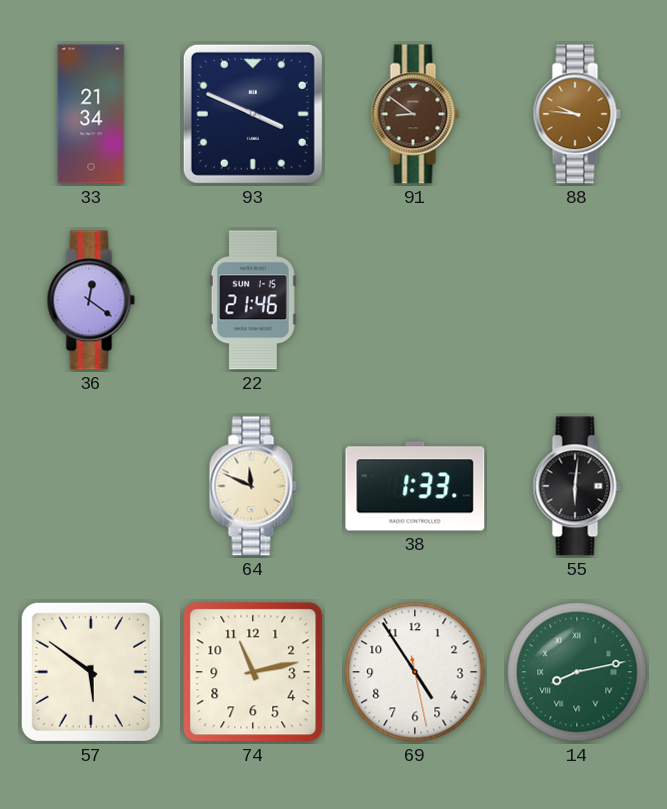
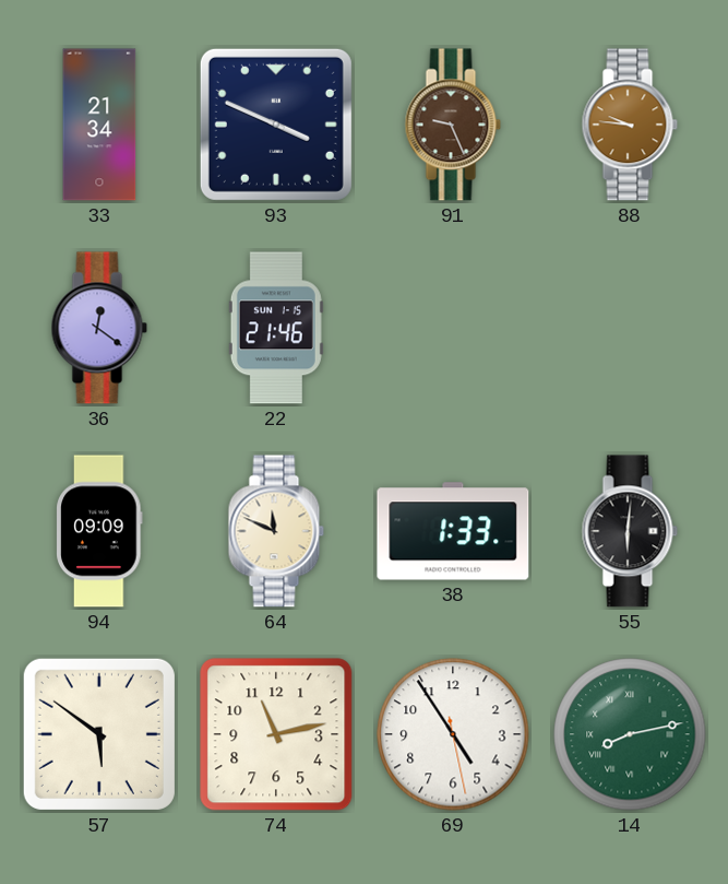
91: 8:51 -> 9:26
94: none -> 09:09
